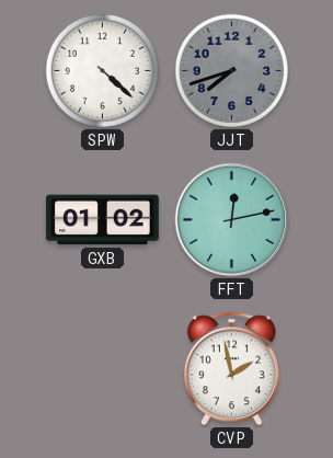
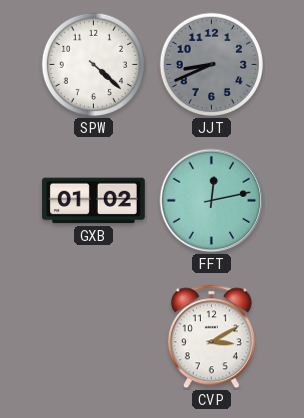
JJT: 7:42 -> 8:41
CVP: 1:58 -> 3:10
